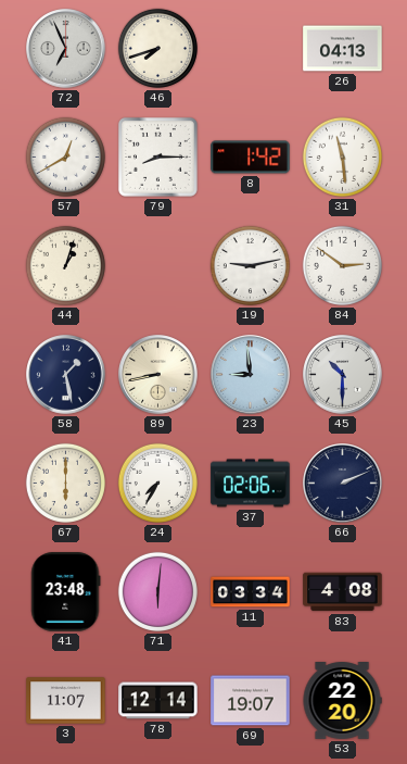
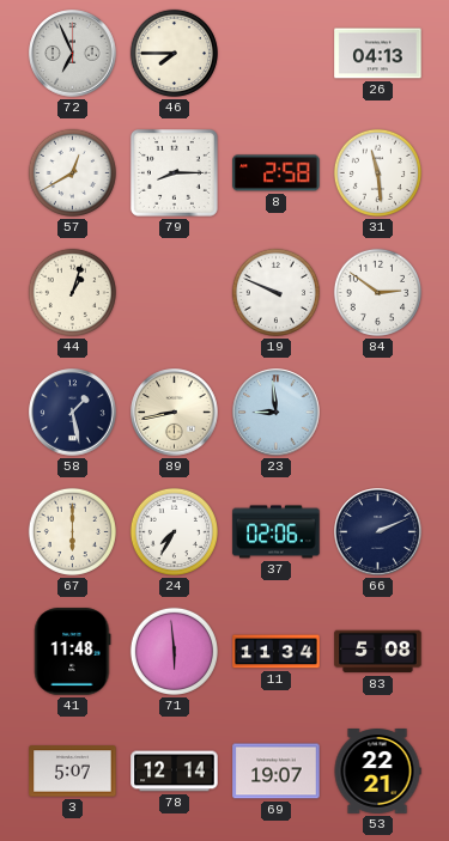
46: 7:42 -> 7:45
8: 1:42 -> 2:58
19: 9:13 -> 9:49
45: 10:30 -> none
41: 23:48 -> 11:48
71: 6:01 -> 5:59
11: 03:34 -> 11:34
83: 4:08 -> 5:08
3: 11:07 -> 5:07
53: 22:20 -> 22:21
